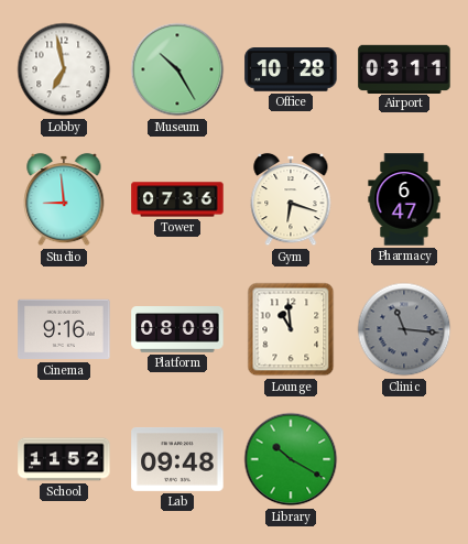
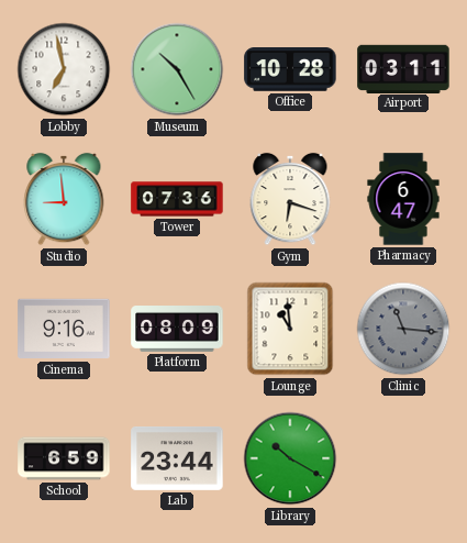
School: 11:52 -> 6:59
Lab: 09:48 -> 23:44
